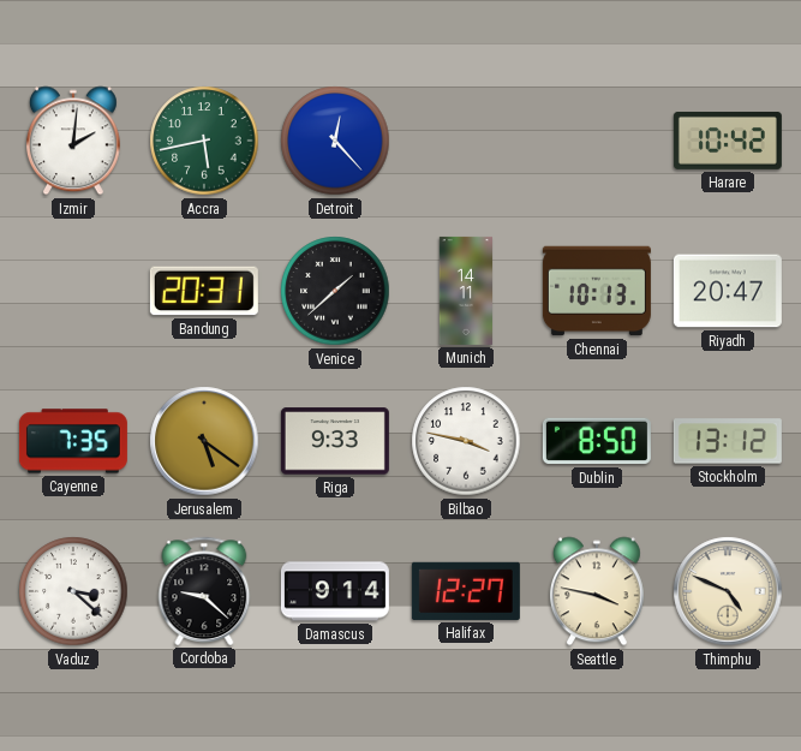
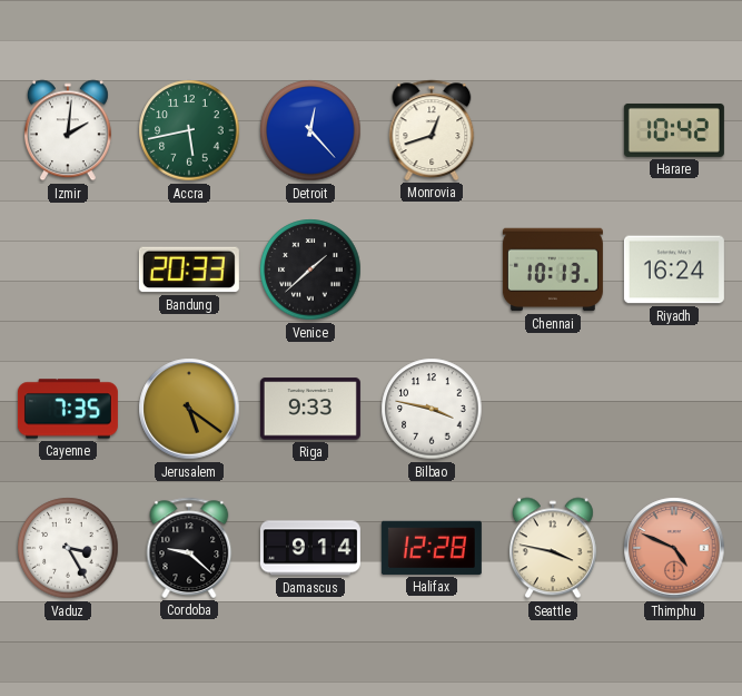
Monrovia: none -> 12:42
Bandung: 20:31 -> 20:33
Munich: 14:11 -> none
Riyadh: 20:47 -> 16:24
Dublin: 8:50 -> none
Stockholm: 13:12 -> none
Vaduz: 3:22 -> 3:25
Halifax: 12:27 -> 12:28
Thimphu dial: cream -> salmon
